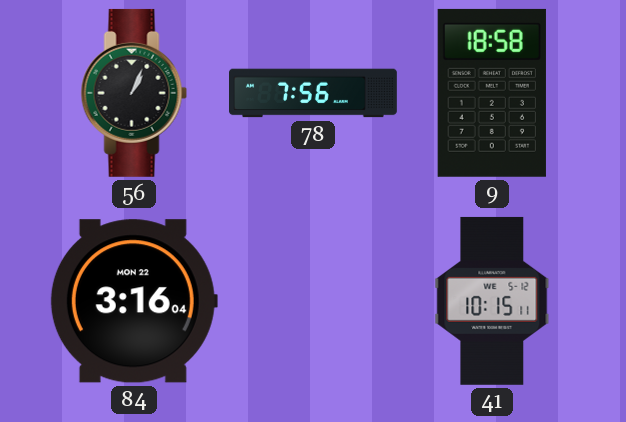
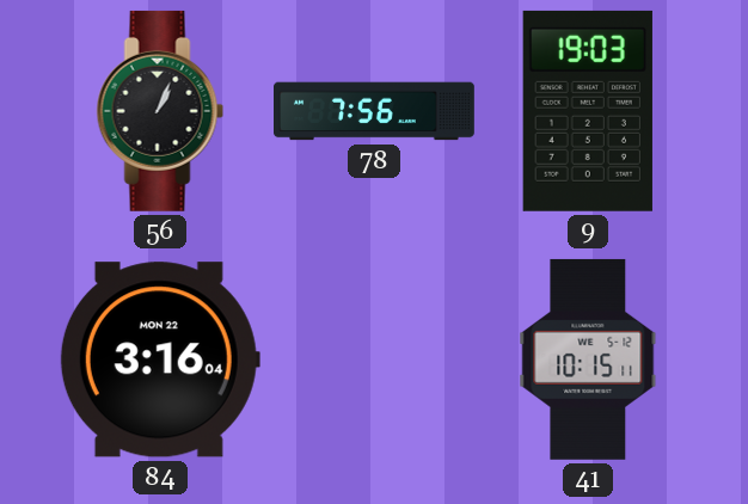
9: 18:58 -> 19:03
